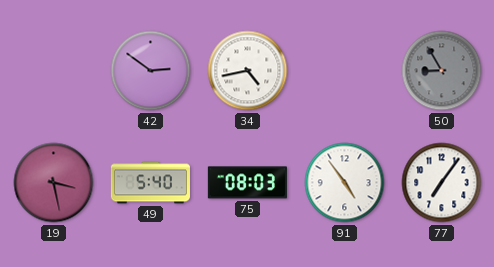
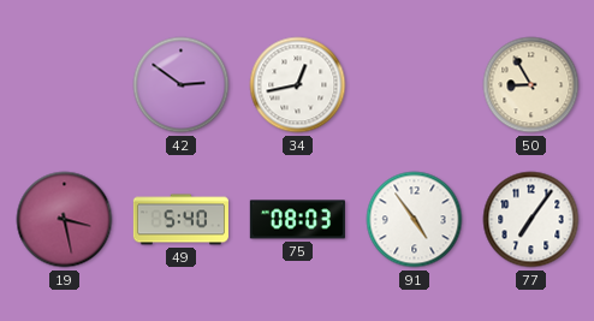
34: 4:43 -> 12:43
50 dial: grey -> cream
